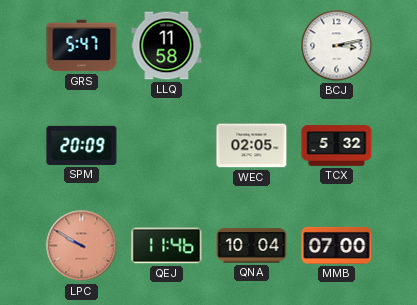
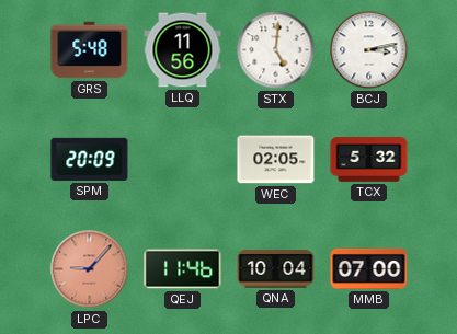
GRS: 5:47 -> 5:48
LLQ: 11:58 -> 11:56
STX: none -> 5:01
LPC: 9:50 -> 9:07
